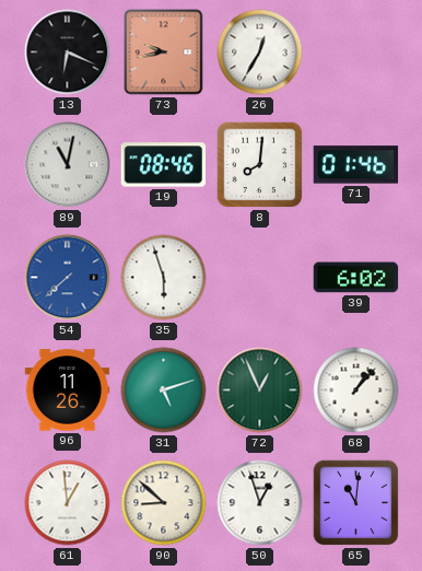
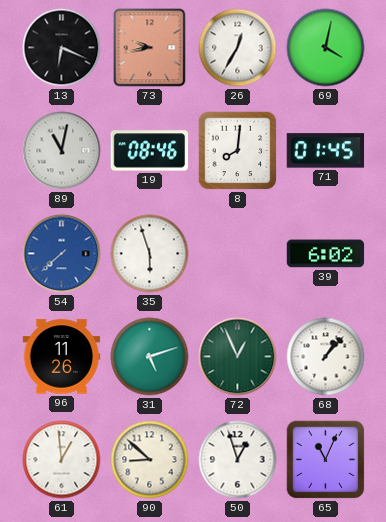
69: none -> 4:02
71: 01:46 -> 01:45
65: 11:01 -> 11:04
